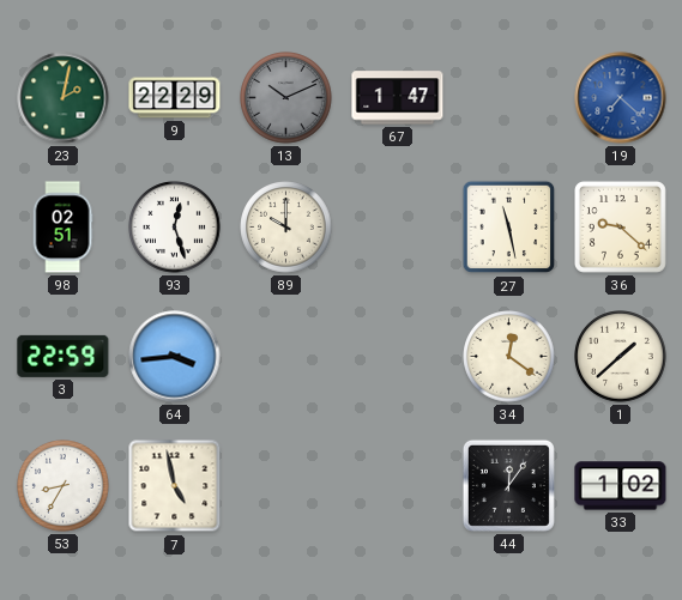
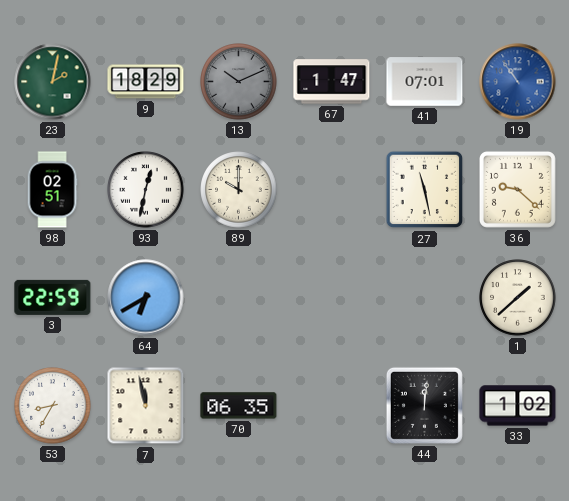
9: 22:29 -> 18:29
41: none -> 07:01
19: 7:22 -> 10:54
93: 12:27 -> 12:32
64: 3:44 -> 6:40
34: 12:21 -> none
7: 4:58 -> 11:58
70: none -> 06:35
44: 12:06 -> 12:01
